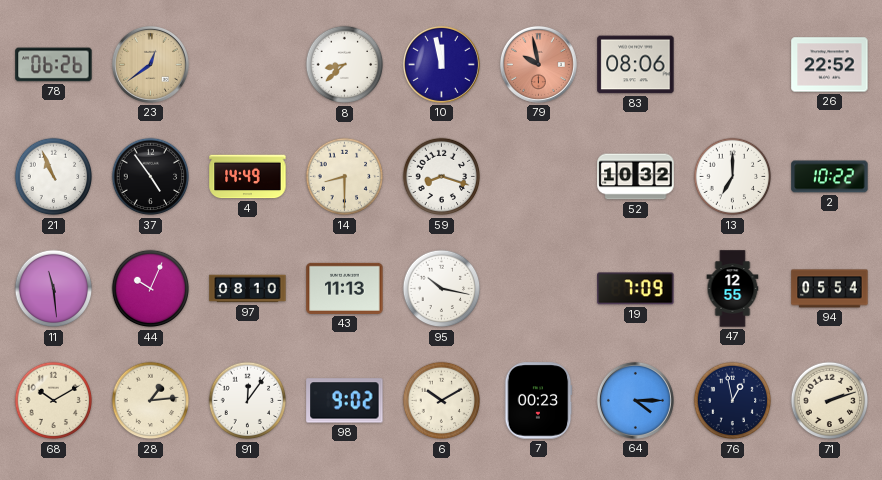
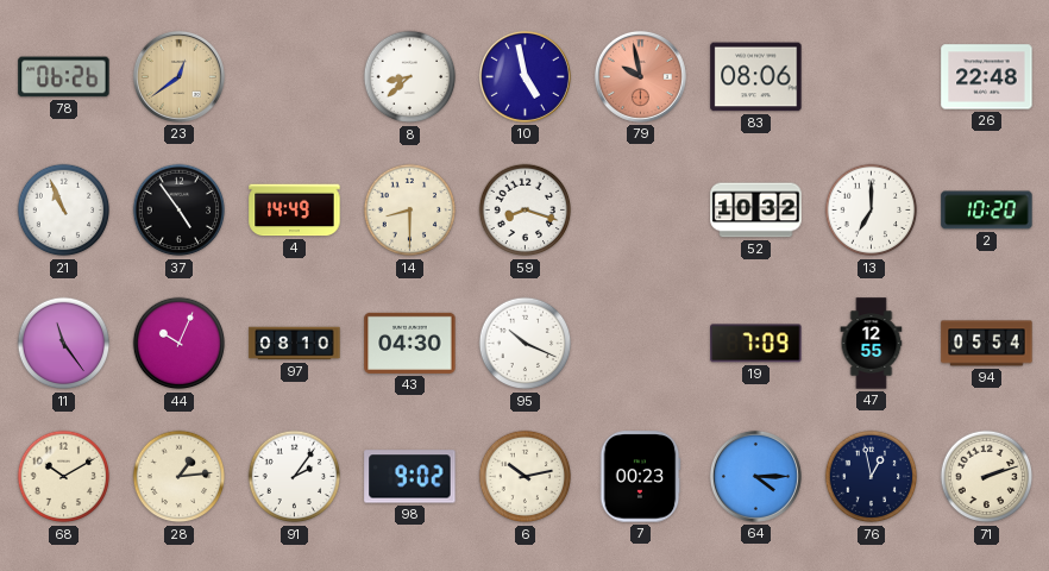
10: 11:58 -> 4:58
26: 22:52 -> 22:48
2: 10:22 -> 10:20
11: 11:29 -> 11:24
43: 11:13 -> 04:30
95: 10:17 -> 10:19
91: 12:06 -> 2:06
6: 10:10 -> 10:13
